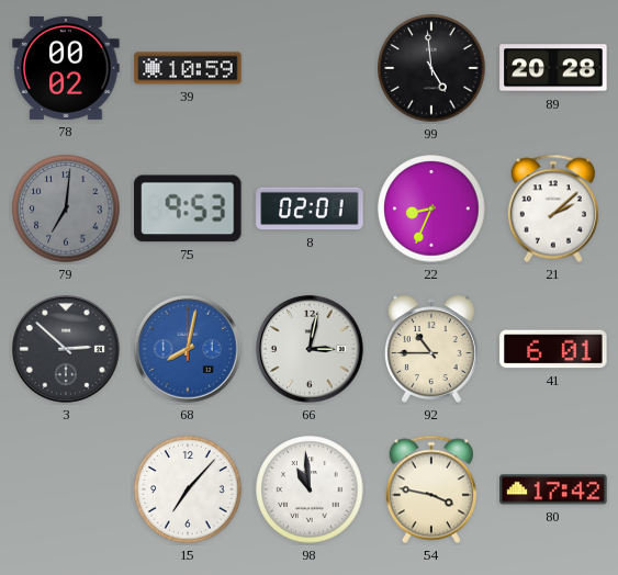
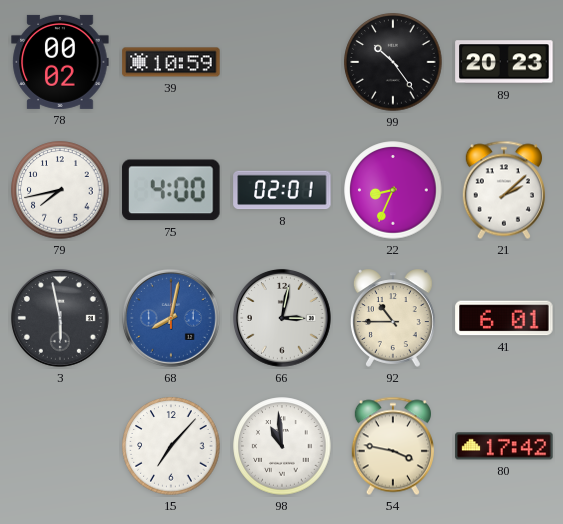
99: 4:59 -> 10:24
89: 20:28 -> 20:23
79: 7:01 -> 7:43
79 dial: grey -> white
75: 9:53 -> 4:00
3: 2:52 -> 5:58
